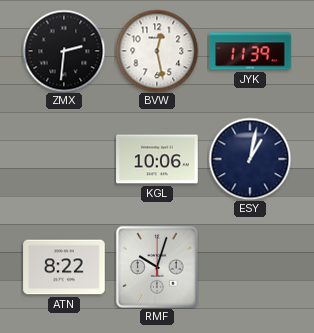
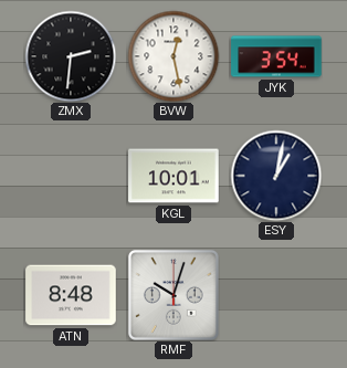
JYK: 11:39 -> 3:54
KGL: 10:06 -> 10:01
ATN: 8:22 -> 8:48
